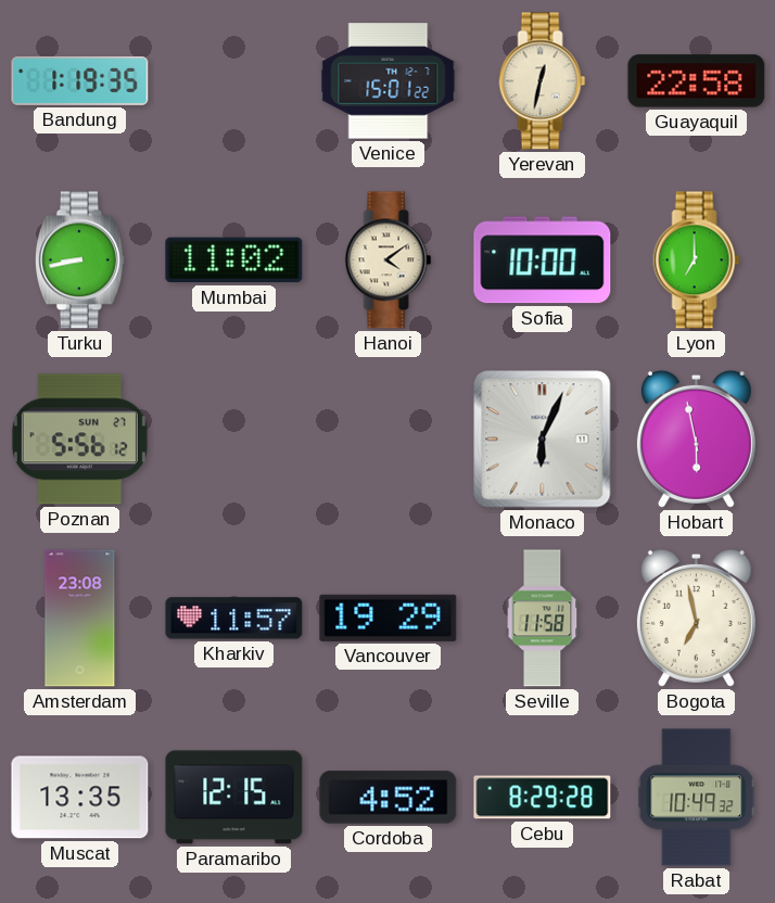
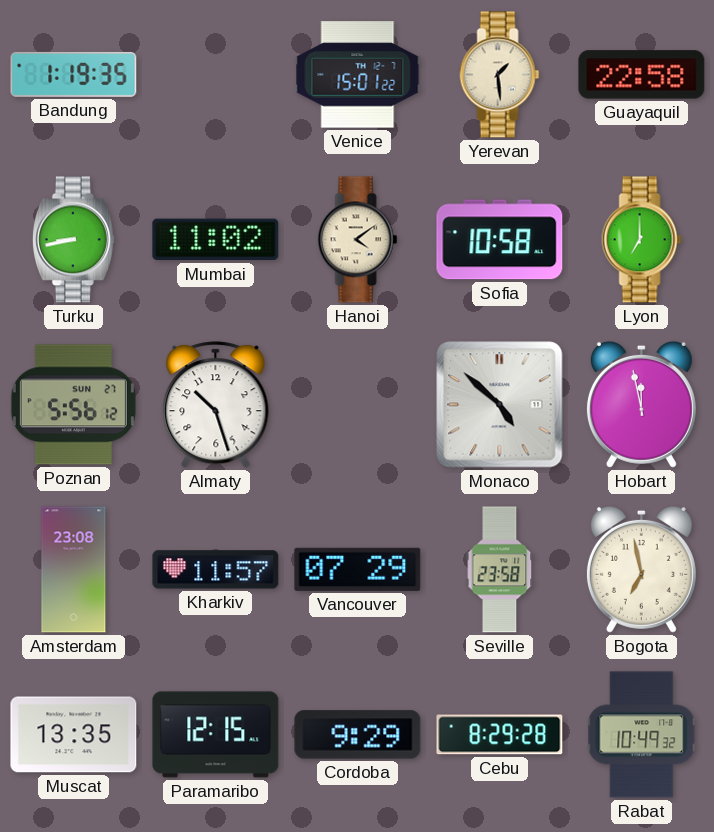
Yerevan: 12:32 -> 1:29
Sofia: 10:00 -> 10:58
Almaty: none -> 10:27
Monaco: 6:04 -> 4:52
Hobart: 5:58 -> 11:58
Vancouver: 19:29 -> 07:29
Seville: 11:58 -> 23:58
Cordoba: 4:52 -> 9:29
